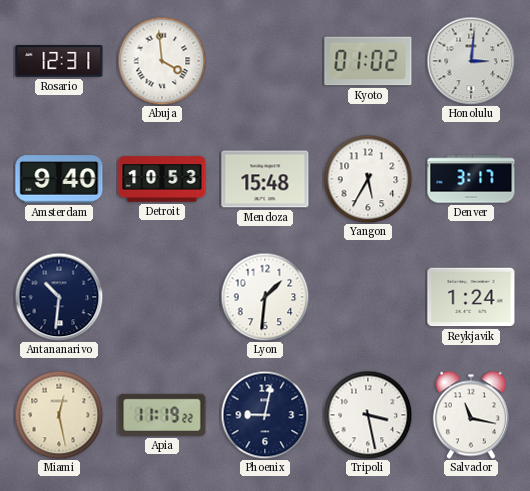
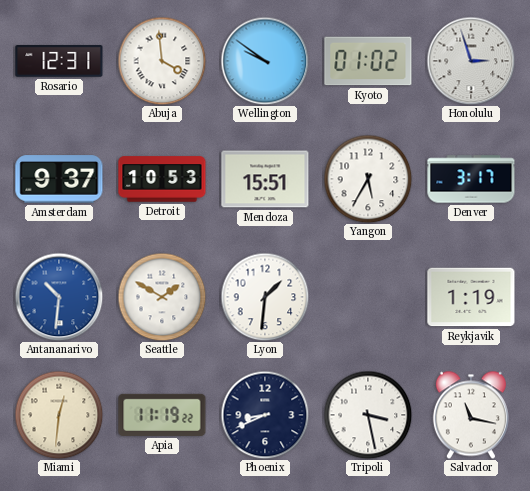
Wellington: none -> 9:51
Honolulu: 3:01 -> 2:57
Amsterdam: 9:40 -> 9:37
Mendoza: 15:48 -> 15:51
Antananarivo dial: navy -> blue
Seattle: none -> 1:50
Reykjavik: 1:24 -> 1:19
Miami: 12:28 -> 12:31
Phoenix: 9:02 -> 8:41
